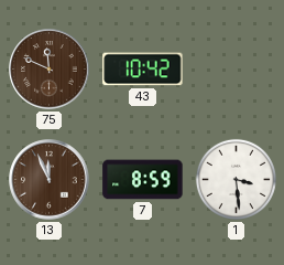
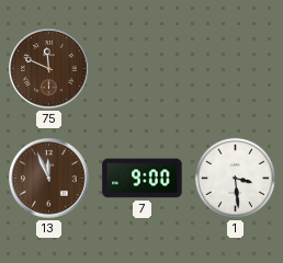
43: 10:42 -> none
7: 8:59 -> 9:00
